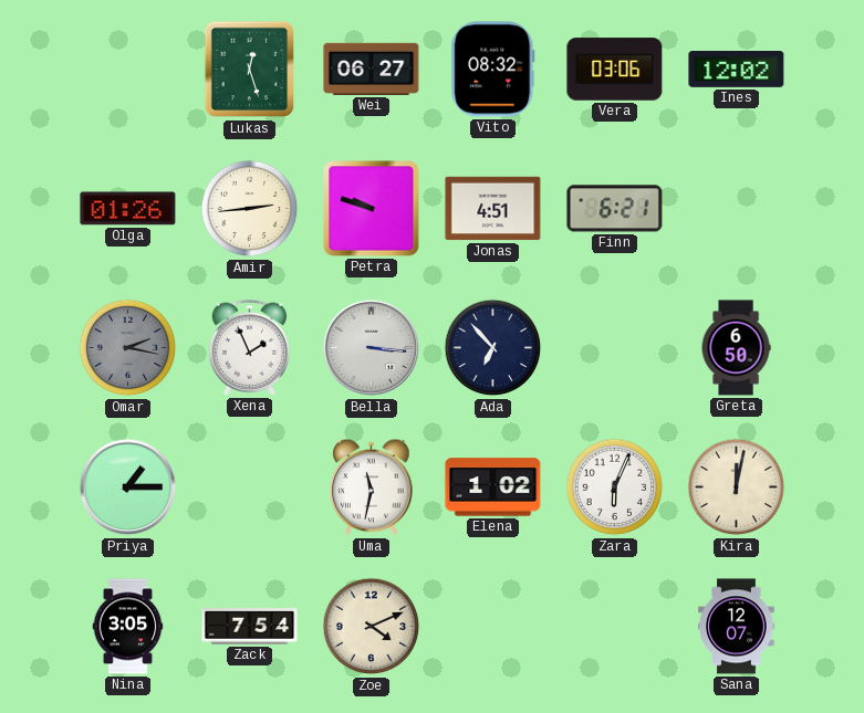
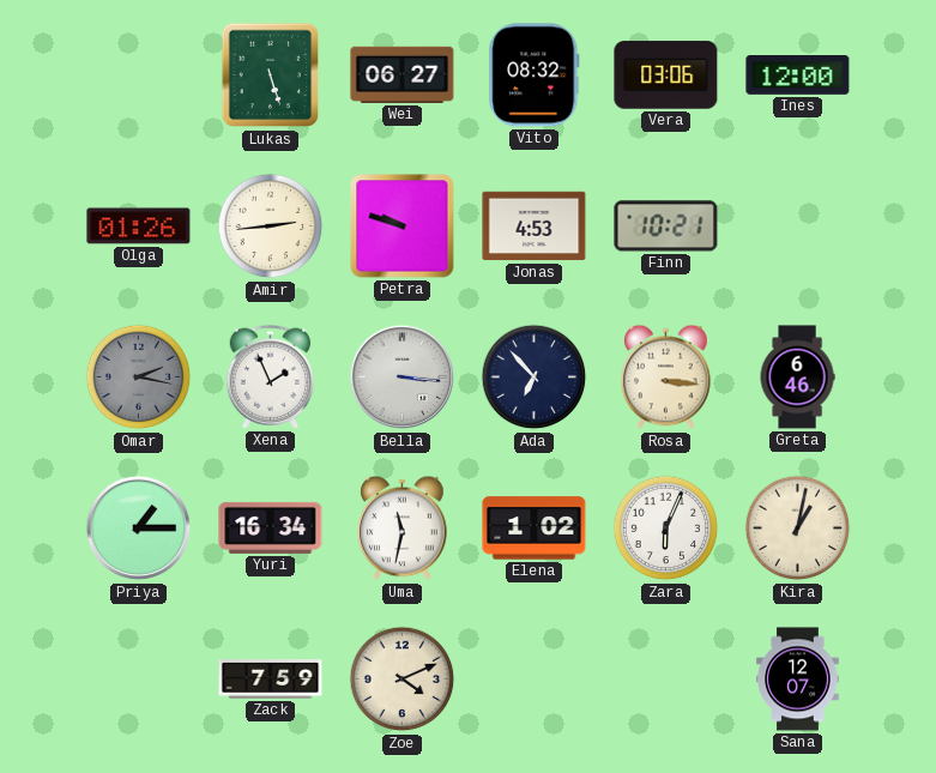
Lukas: 12:27 -> 5:27
Ines: 12:02 -> 12:00
Jonas: 4:51 -> 4:53
Finn: 6:21 -> 10:21
Rosa: none -> 3:16
Greta: 6:50 -> 6:46
Yuri: none -> 16:34
Kira: 12:02 -> 1:02
Nina: 3:05 -> none
Zack: 7:54 -> 7:59
